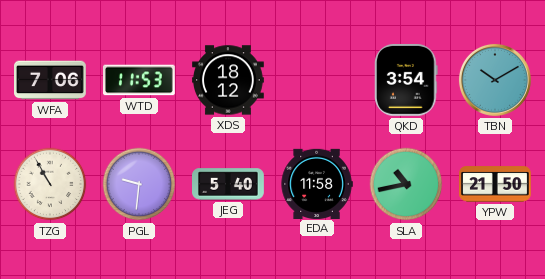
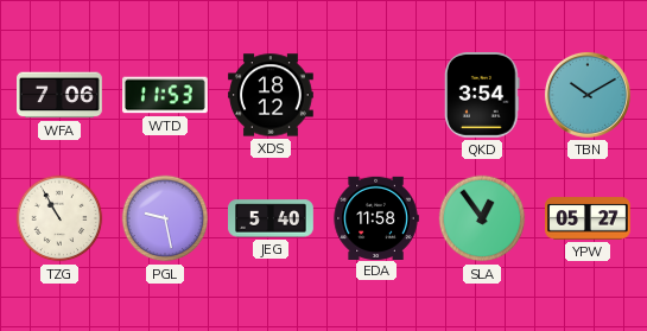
PGL: 9:31 -> 9:28
SLA: 10:43 -> 12:54
YPW: 21:50 -> 05:27
